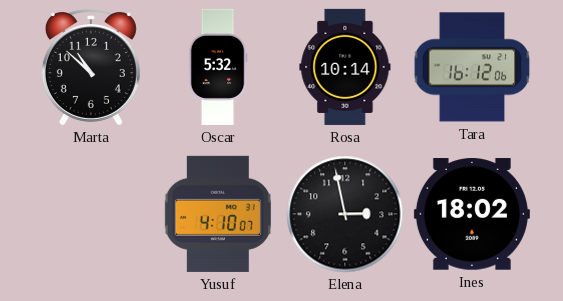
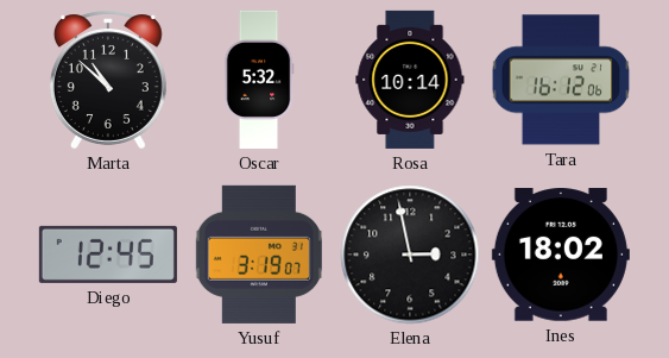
Diego: none -> 12:45
Yusuf: 4:10 -> 3:19
